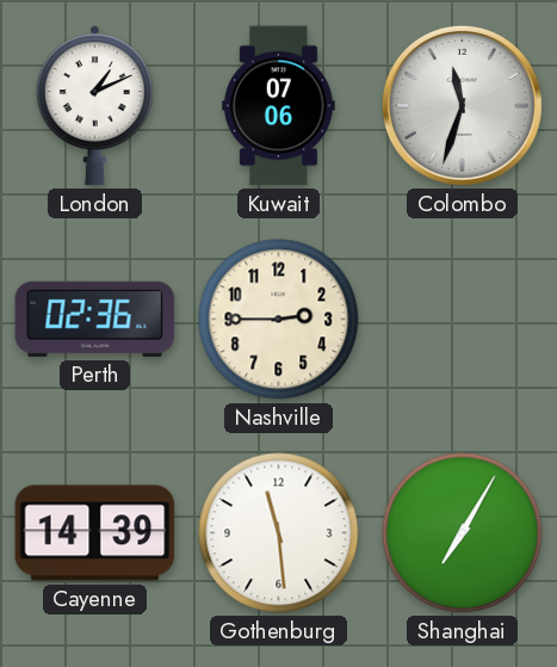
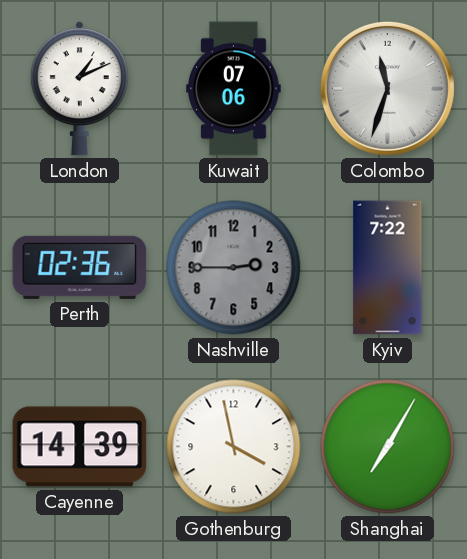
Nashville dial: cream -> grey
Kyiv: none -> 7:22
Gothenburg: 11:29 -> 3:58
